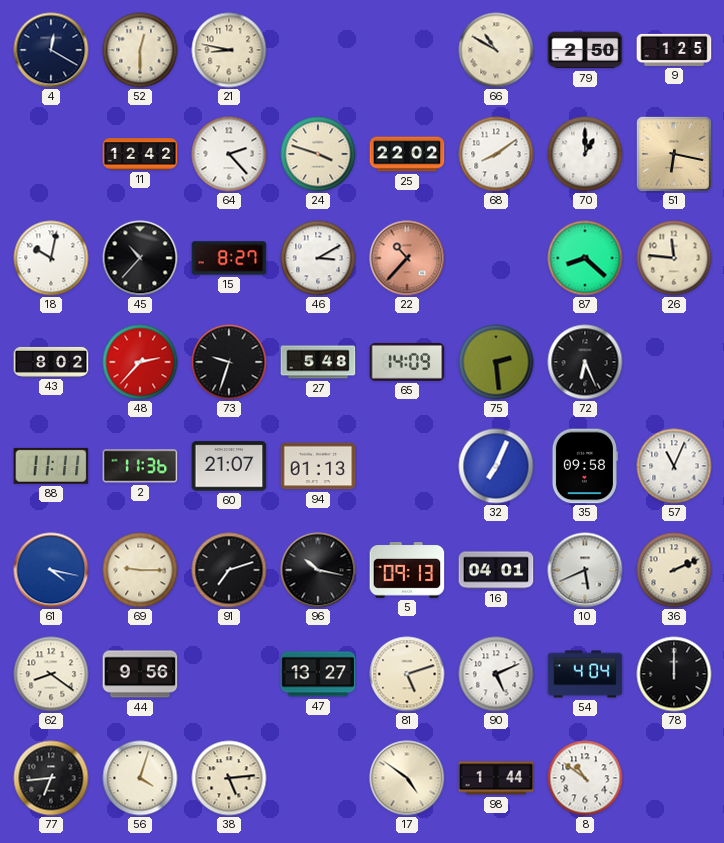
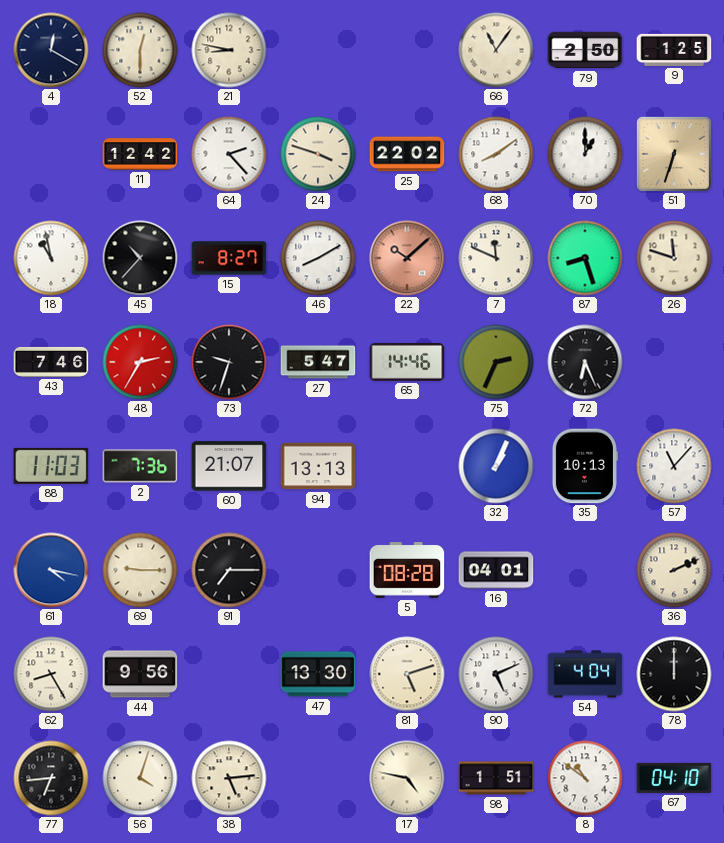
66: 10:50 -> 11:06
51: 6:17 -> 6:33
18: 10:02 -> 10:58
46: 3:10 -> 8:10
22: 10:37 -> 10:08
7: none -> 11:49
87: 8:22 -> 8:27
26: 11:46 -> 11:48
43: 8:02 -> 7:46
48: 2:37 -> 2:35
27: 5:48 -> 5:47
65: 14:09 -> 14:46
75: 2:29 -> 2:34
88: 11:11 -> 11:03
2: 11:36 -> 7:36
94: 01:13 -> 13:13
32: 7:04 -> 1:04
35: 09:58 -> 10:13
57: 11:04 -> 11:07
91: 7:12 -> 7:15
96: 10:17 -> none
5: 09:13 -> 08:28
10: 5:41 -> none
62: 8:21 -> 8:25
47: 13:27 -> 13:30
17: 4:51 -> 4:47
98: 1:44 -> 1:51
67: none -> 04:10
